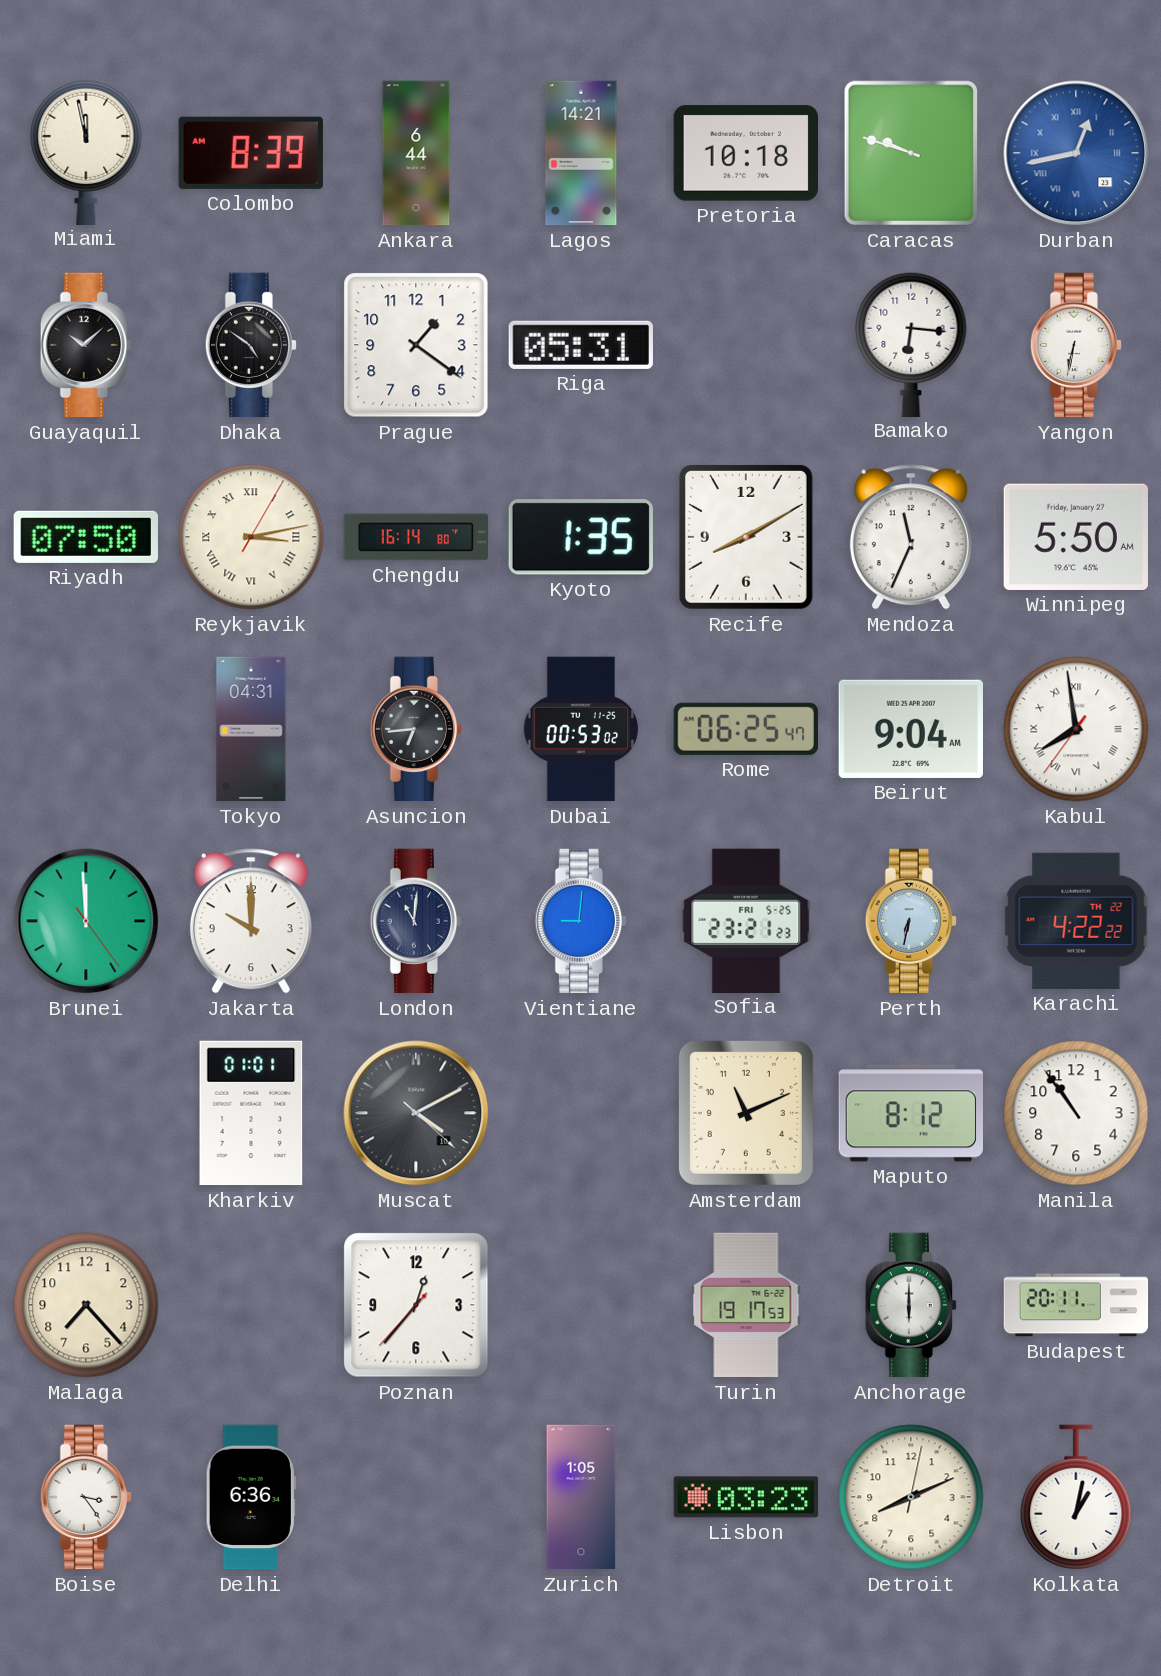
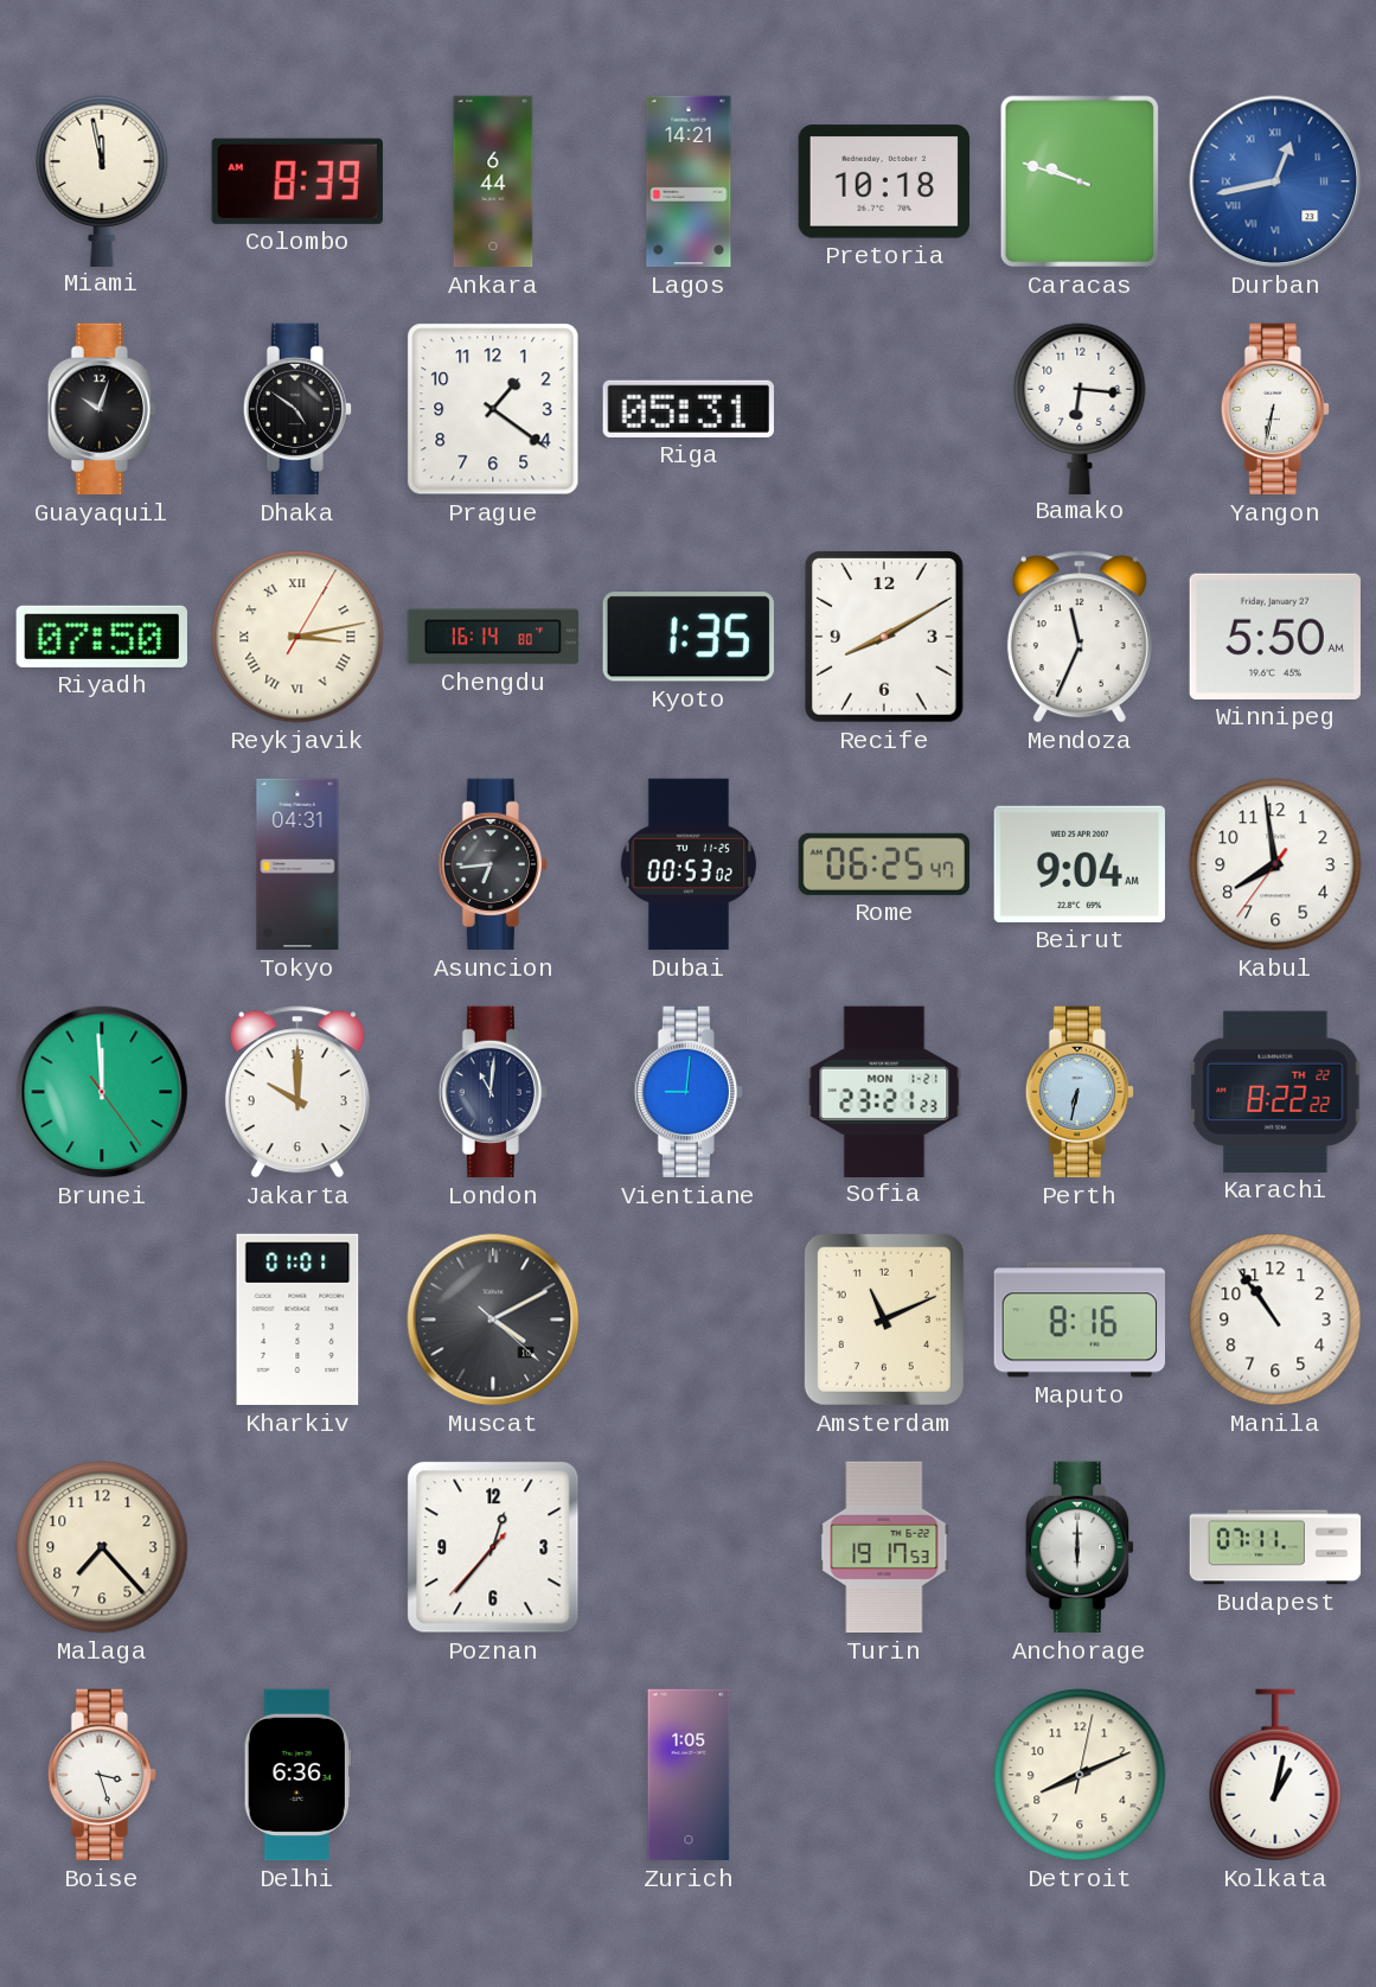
Guayaquil: 10:08 -> 10:03
Kabul numerals: Roman -> Arabic
Sofia date: FRI 5-25 -> MON 1-21
Karachi: 4:22 -> 8:22
Maputo: 8:12 -> 8:16
Budapest: 20:11 -> 07:11
Boise: 3:24 -> 3:27
Lisbon: 03:23 -> none
